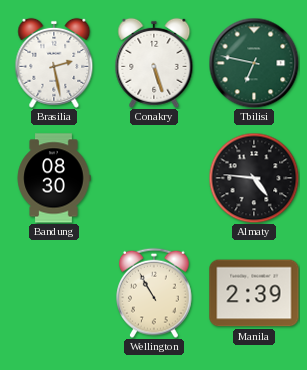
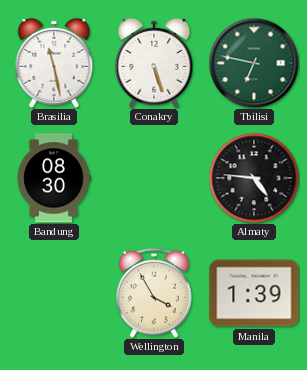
Brasilia: 2:28 -> 11:28
Wellington: 10:55 -> 3:55
Manila: 2:39 -> 1:39
